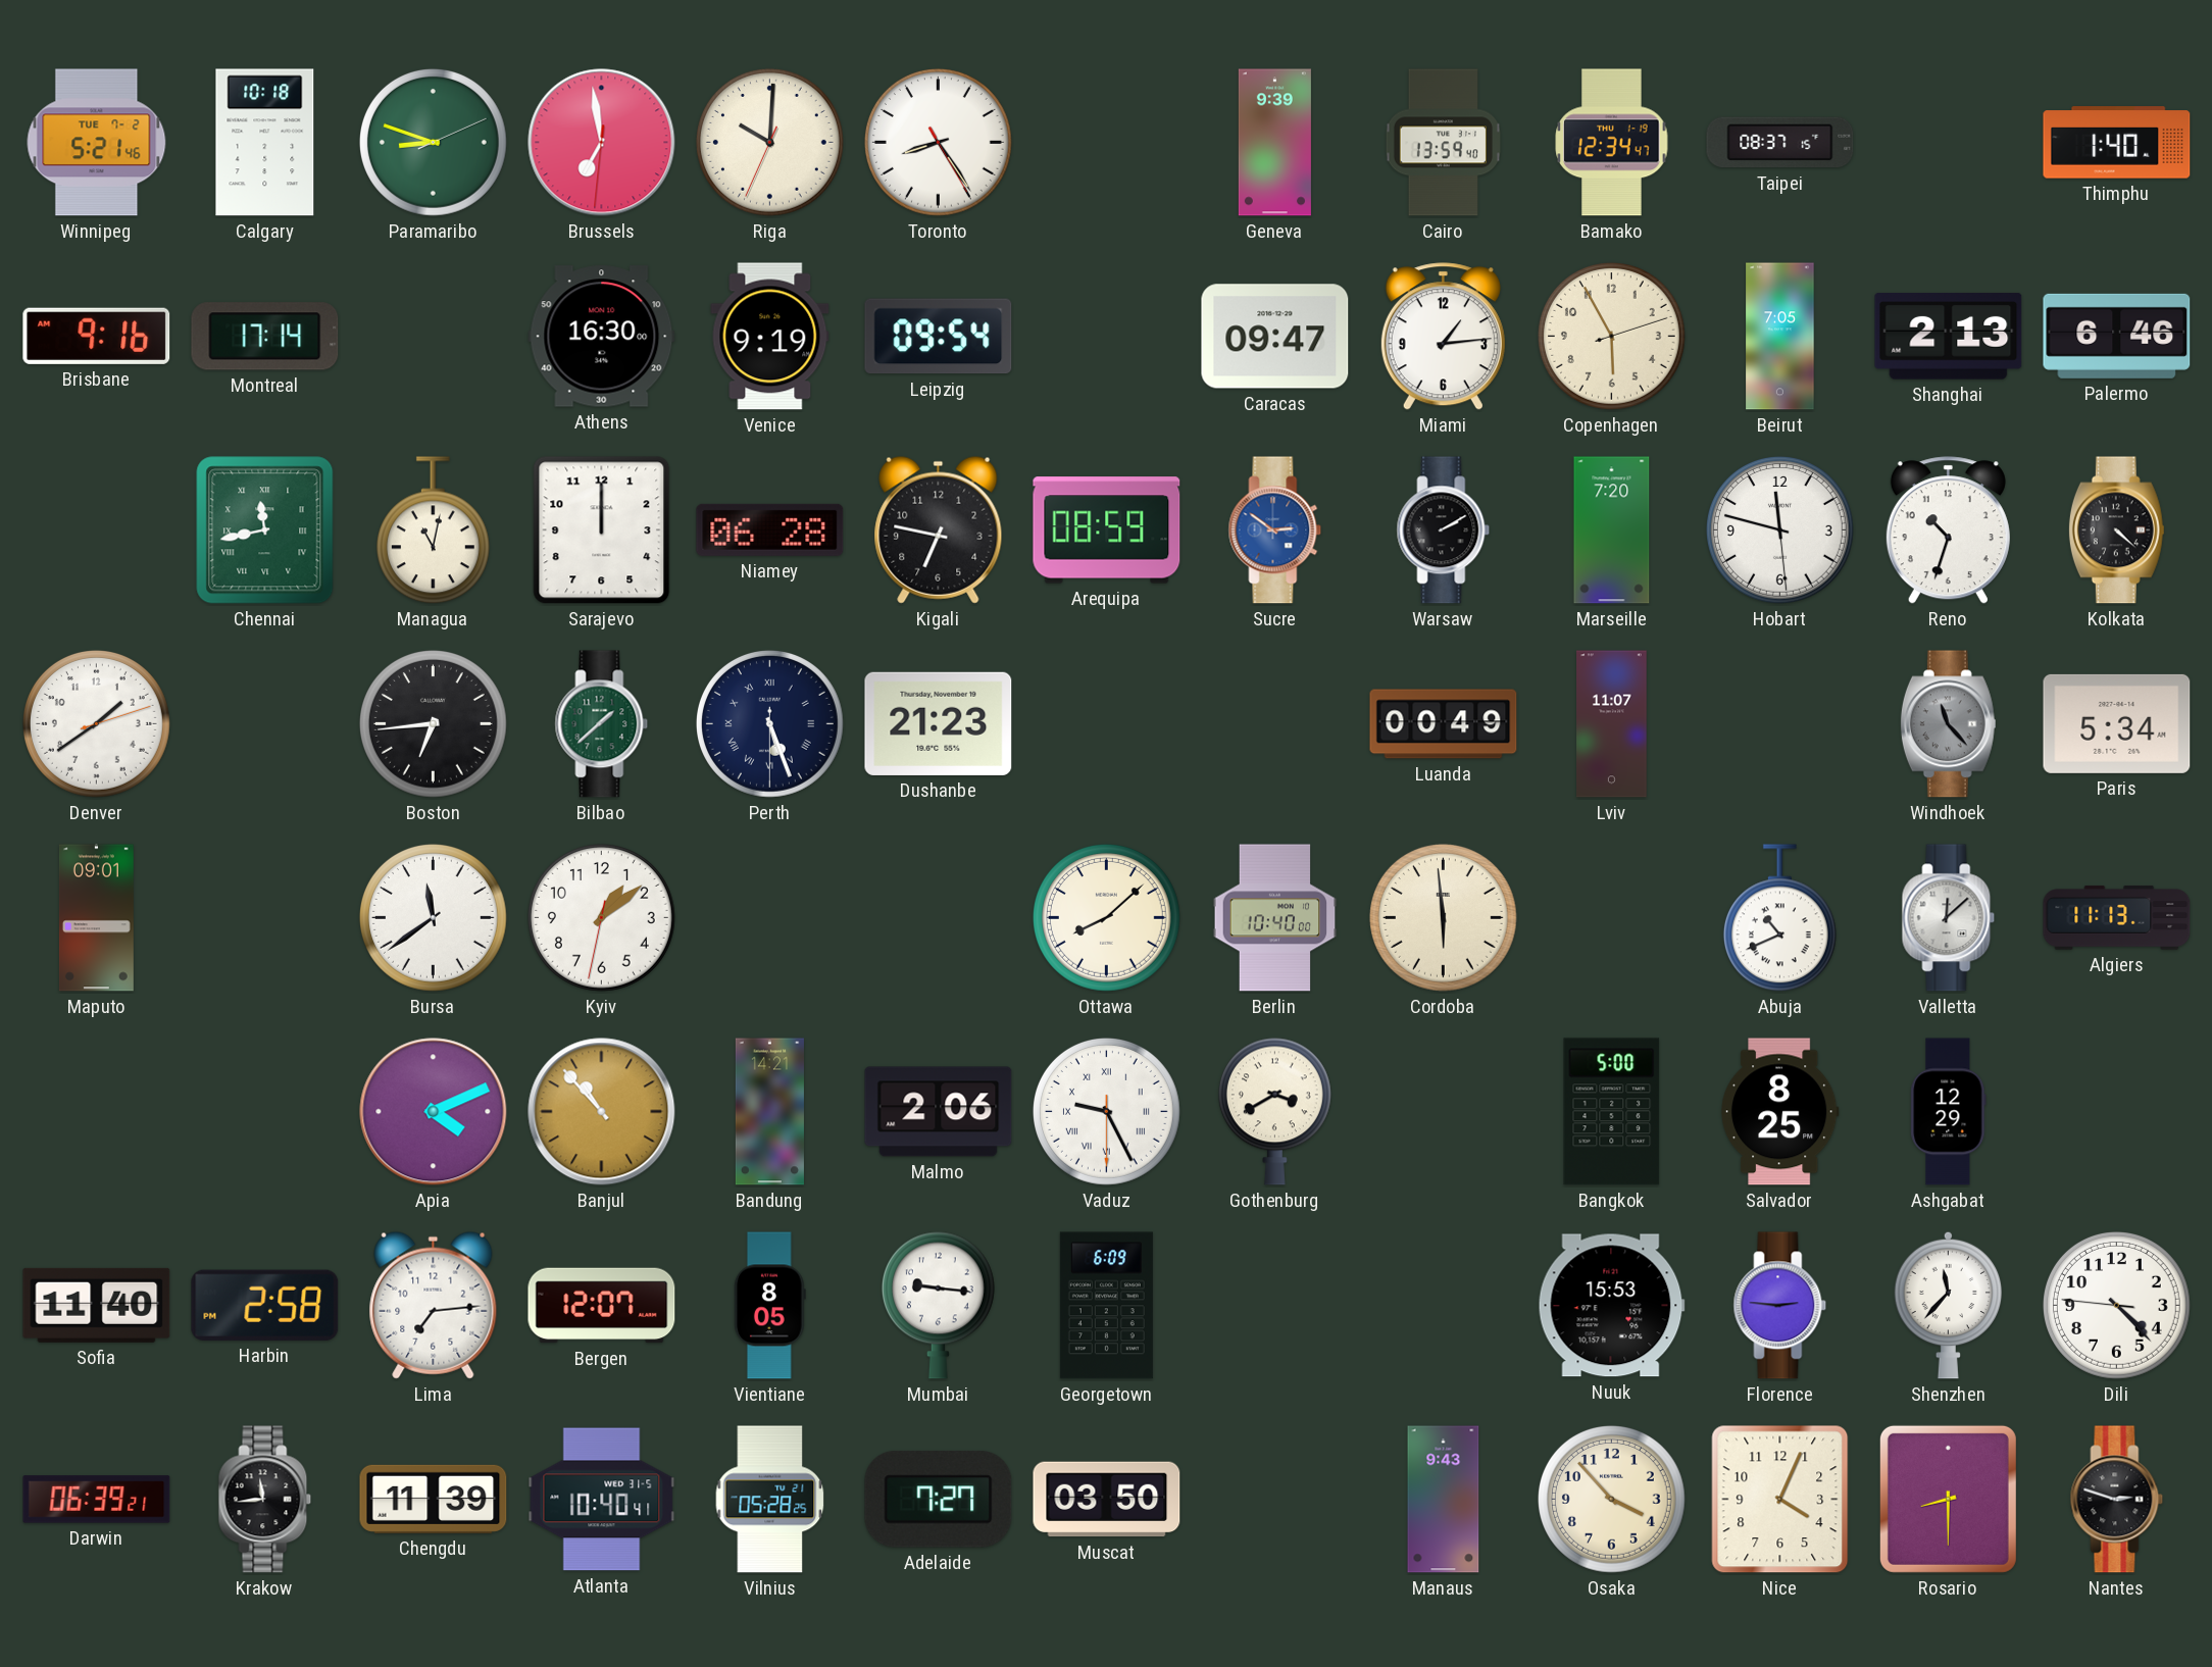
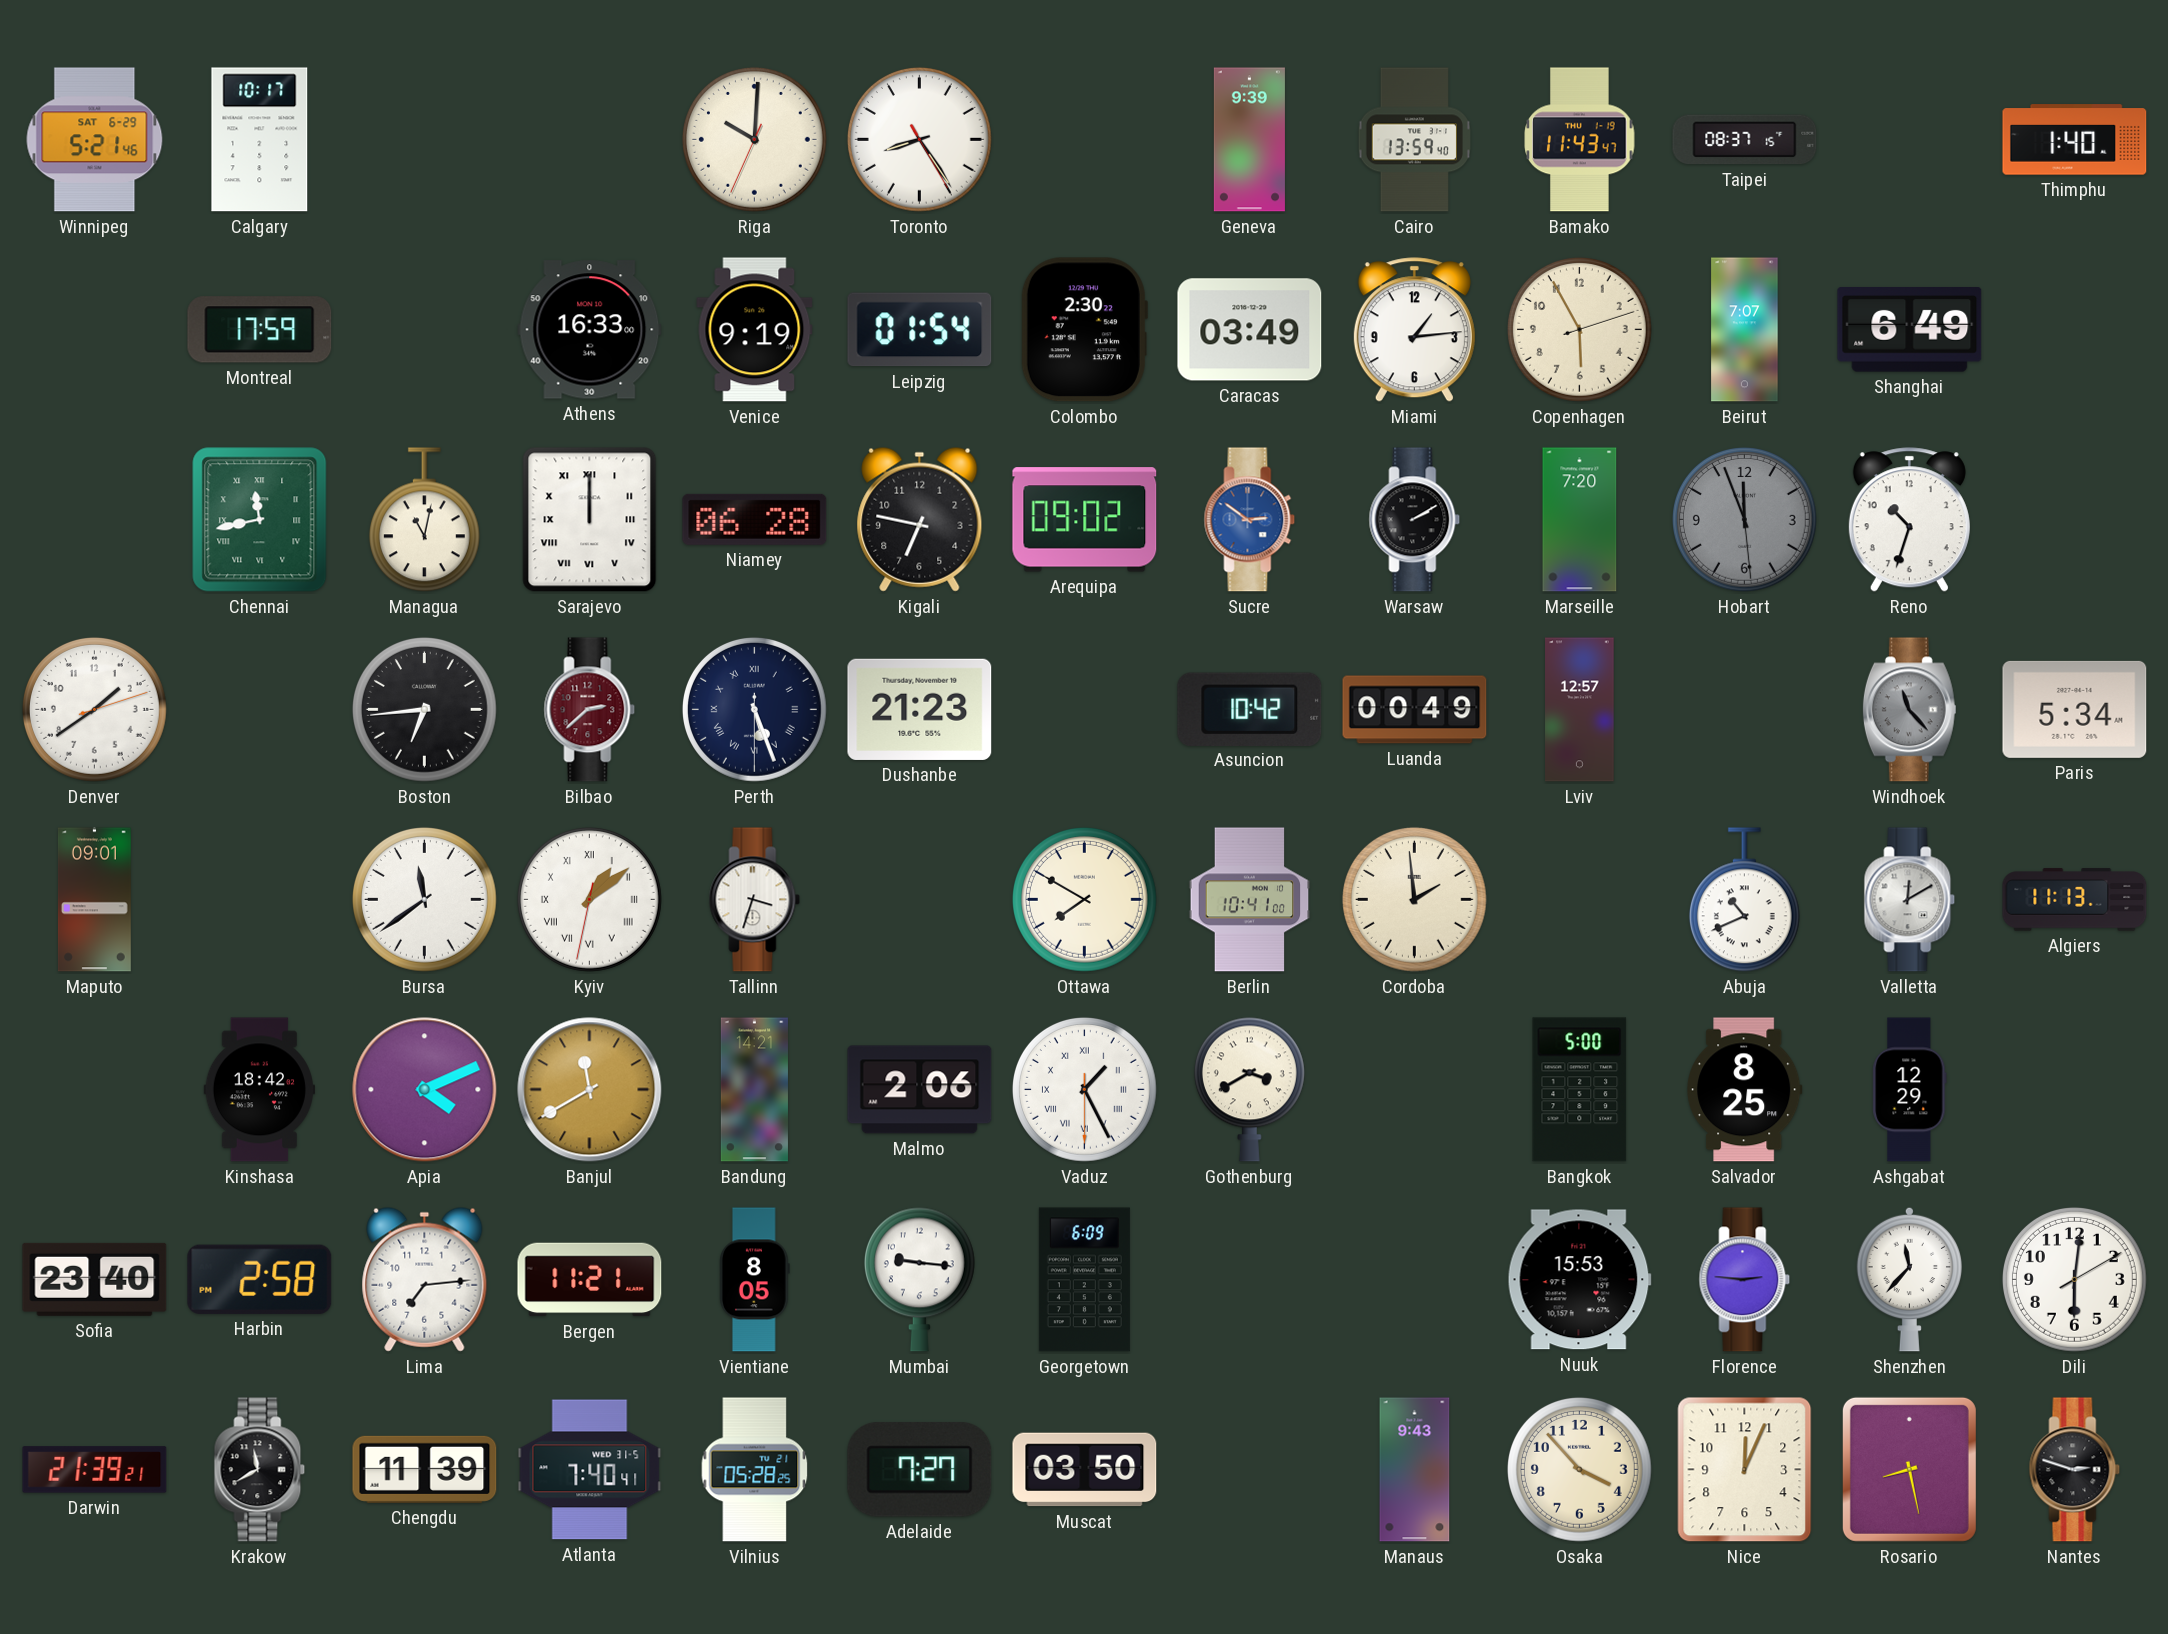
Winnipeg date: TUE 7-2 -> SAT 6-29
Calgary: 10:18 -> 10:17
Paramaribo: 8:48 -> none
Brussels: 6:58 -> none
Bamako: 12:34 -> 11:43
Brisbane: 9:16 -> none
Montreal: 17:14 -> 17:59
Athens: 16:30 -> 16:33
Leipzig: 09:54 -> 01:54
Colombo: none -> 2:30
Caracas: 09:47 -> 03:49
Beirut: 7:05 -> 7:07
Shanghai: 2:13 -> 6:49
Palermo: 6:46 -> none
Sarajevo numerals: Arabic -> Roman
Arequipa: 08:59 -> 09:02
Hobart: 11:47 -> 11:56
Hobart dial: white -> grey
Kolkata: 4:22 -> none
Bilbao: 1:38 -> 2:38
Bilbao dial: green -> burgundy
Asuncion: none -> 10:42
Lviv: 11:07 -> 12:57
Kyiv numerals: Arabic -> Roman
Tallinn: none -> 3:33
Ottawa: 8:08 -> 7:50
Berlin: 10:40 -> 10:41
Cordoba: 5:59 -> 1:59
Valletta: 12:08 -> 12:10
Kinshasa: none -> 18:42
Banjul: 10:53 -> 11:40
Vaduz: 9:25 -> 1:25
Sofia: 11:40 -> 23:40
Bergen: 12:07 -> 11:21
Dili: 4:22 -> 6:01
Darwin: 06:39 -> 21:39
Krakow: 11:44 -> 11:40
Atlanta: 10:40 -> 7:40
Nice: 4:04 -> 12:04
Rosario: 8:30 -> 8:28
